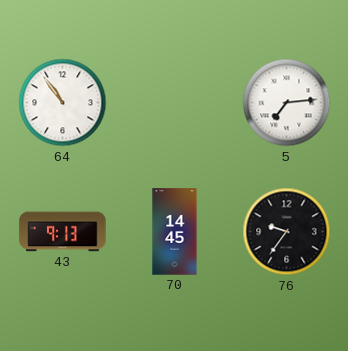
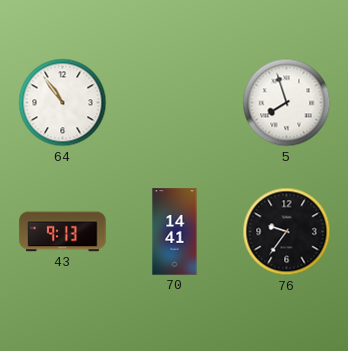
5: 7:14 -> 7:57
70: 14:45 -> 14:41
